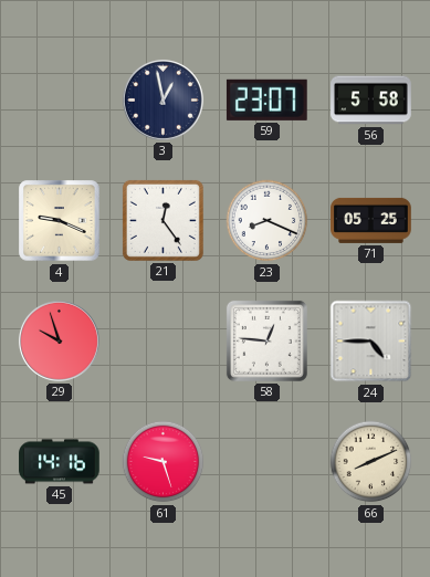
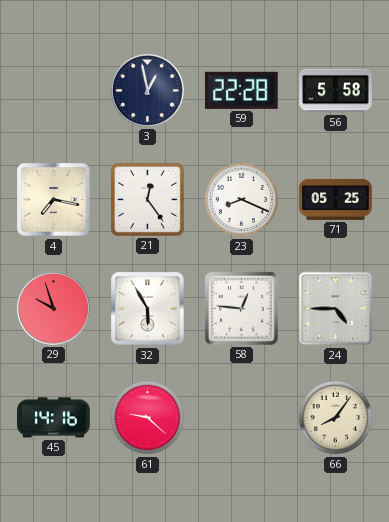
59: 23:07 -> 22:28
4: 9:19 -> 7:17
32: none -> 5:55
61: 9:27 -> 9:22
66: 8:11 -> 8:06
